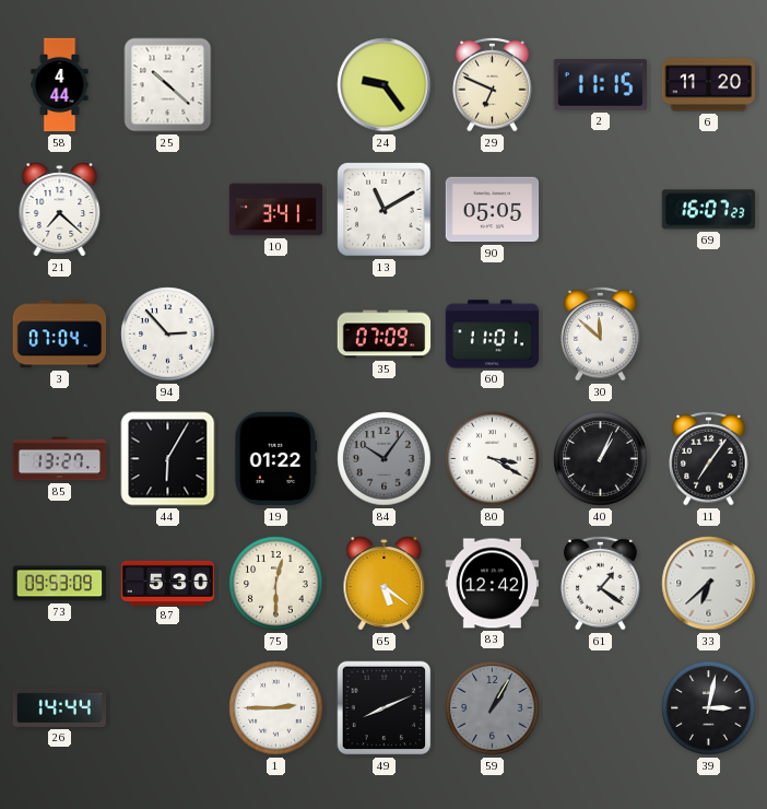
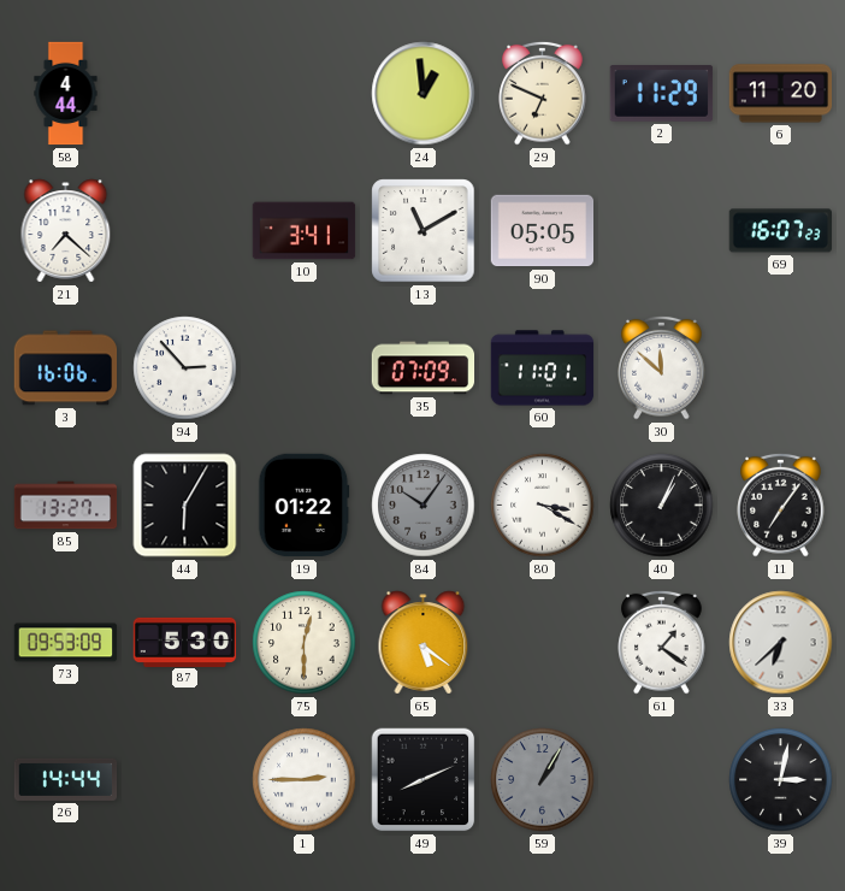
25: 10:22 -> none
24: 9:24 -> 12:59
2: 11:15 -> 11:29
3: 07:04 -> 16:06
83: 12:42 -> none
